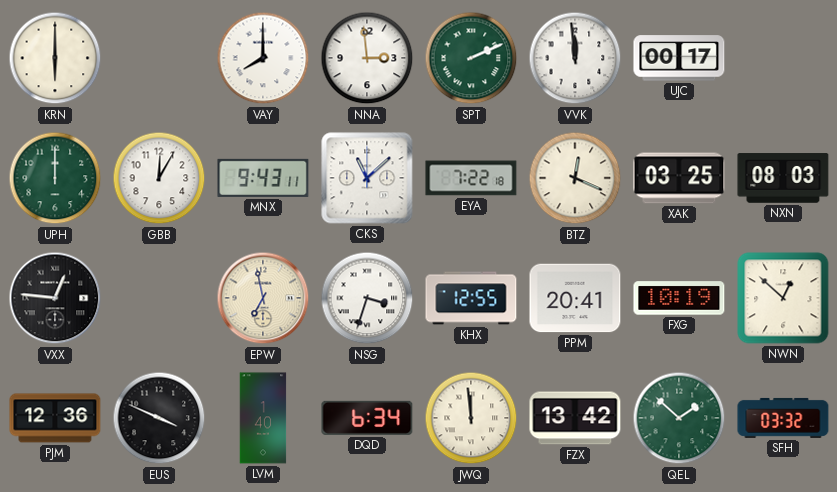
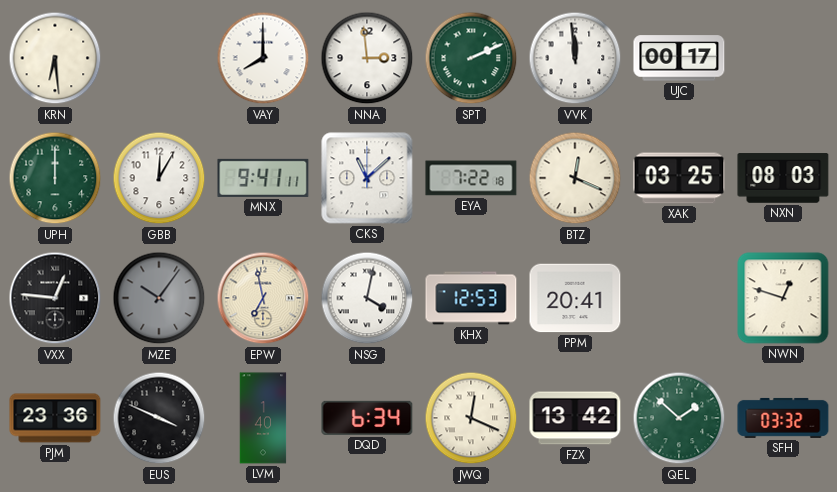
KRN: 6:00 -> 6:29
MNX: 9:43 -> 9:41
MZE: none -> 10:06
NSG: 3:33 -> 4:02
KHX: 12:55 -> 12:53
FXG: 10:19 -> none
NWN: 12:52 -> 12:48
PJM: 12:36 -> 23:36
JWQ: 11:59 -> 12:19
